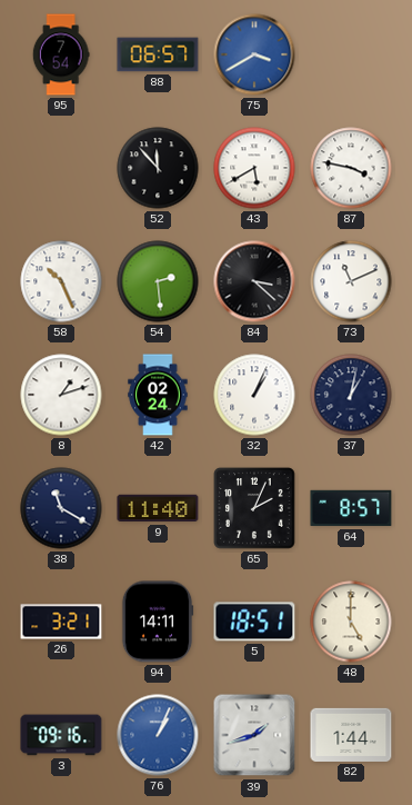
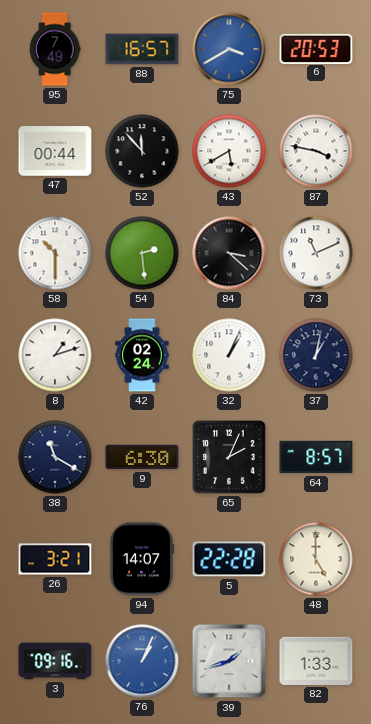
95: 7:54 -> 7:49
88: 06:57 -> 16:57
6: none -> 20:53
47: none -> 00:44
58: 10:26 -> 10:30
9: 11:40 -> 6:30
94: 14:11 -> 14:07
5: 18:51 -> 22:28
82: 1:44 -> 1:33
